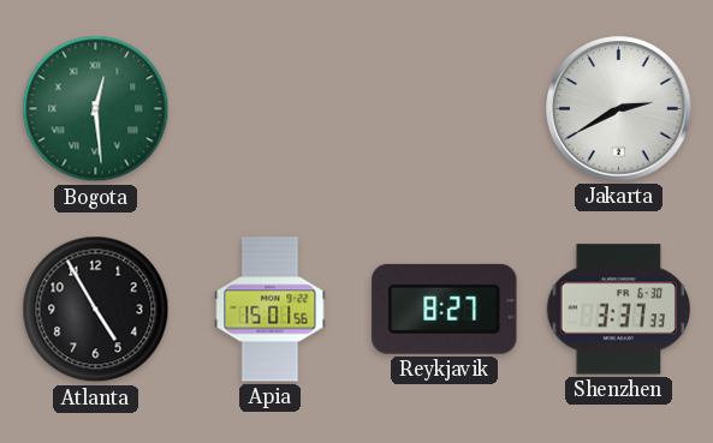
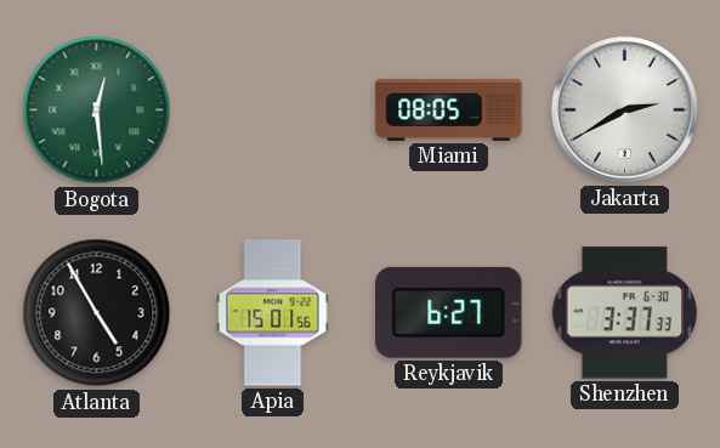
Miami: none -> 08:05
Reykjavik: 8:27 -> 6:27
